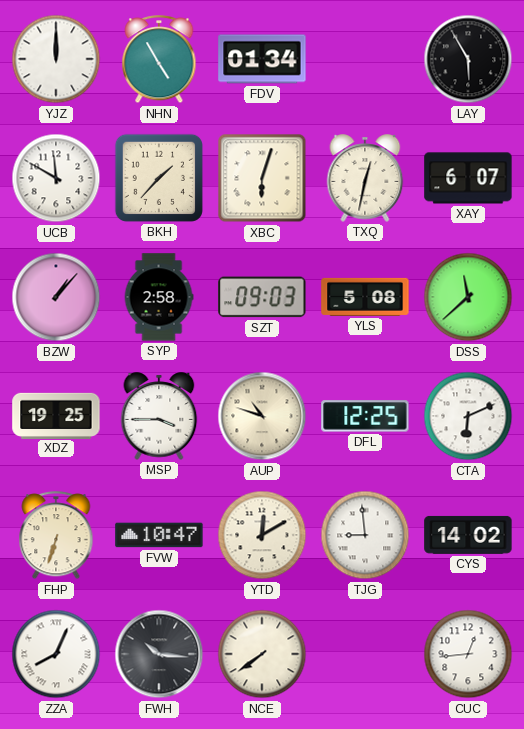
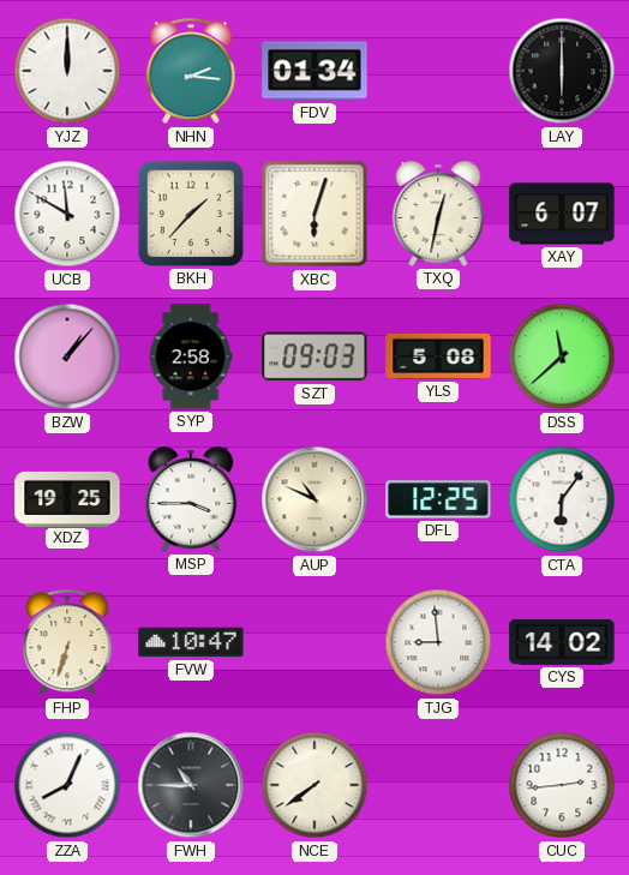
NHN: 4:55 -> 2:16
LAY: 5:55 -> 6:00
AUP: 10:48 -> 10:49
CTA: 6:11 -> 6:06
YTD: 12:10 -> none
FWH: 10:16 -> 10:45
CUC: 12:44 -> 2:44
